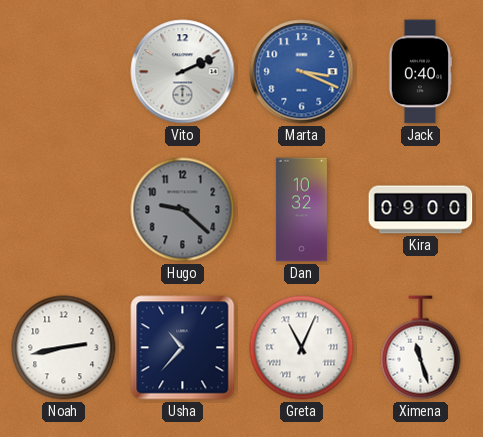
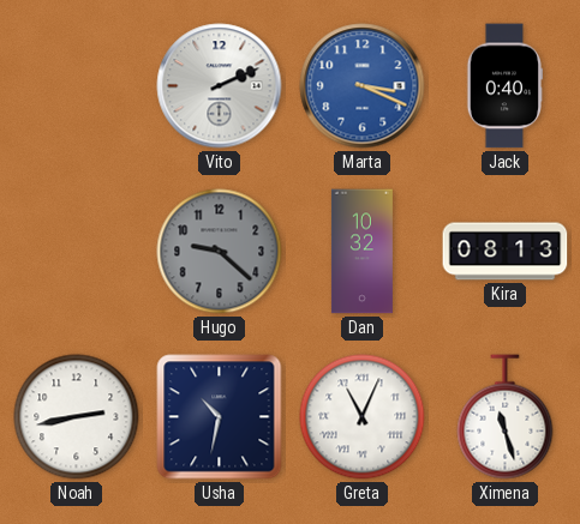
Kira: 09:00 -> 08:13
Usha: 10:37 -> 10:32
